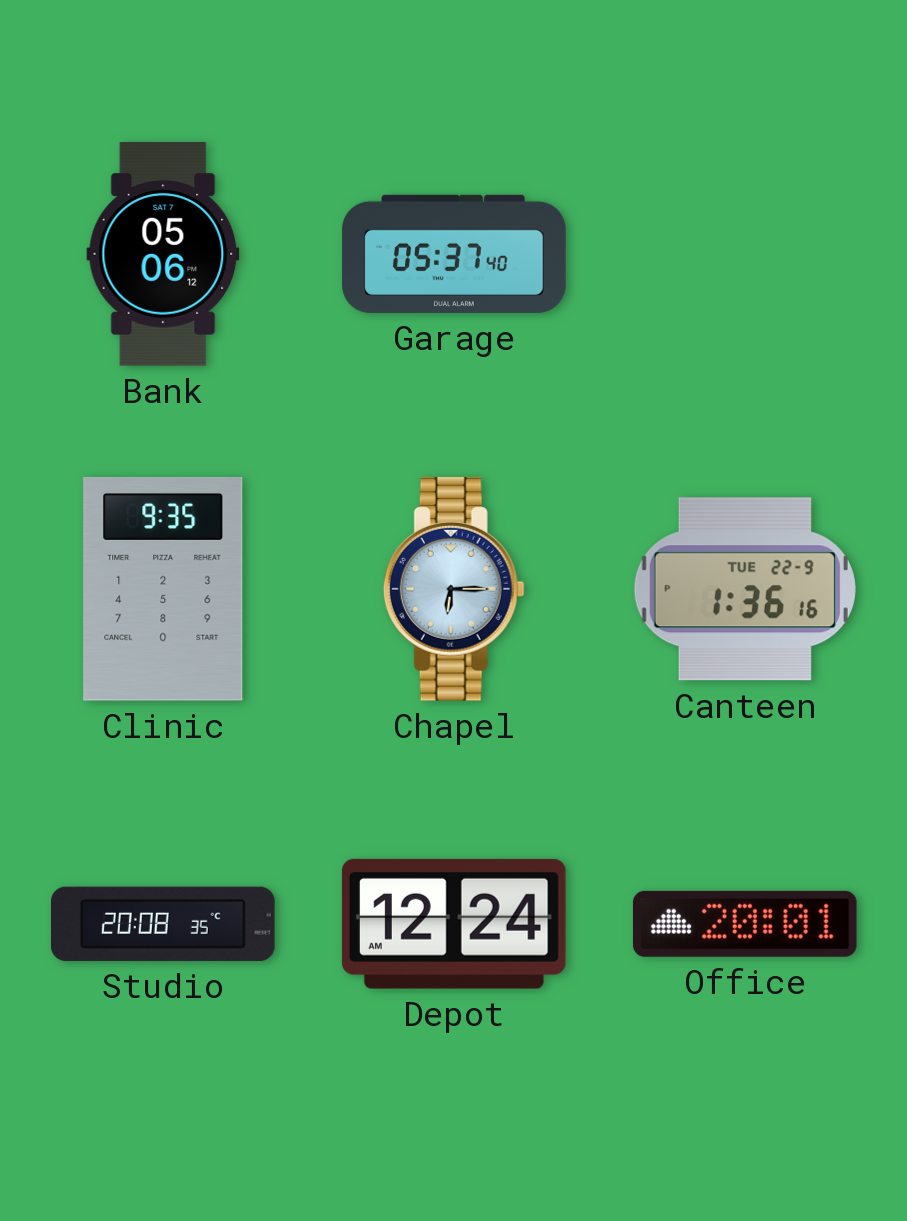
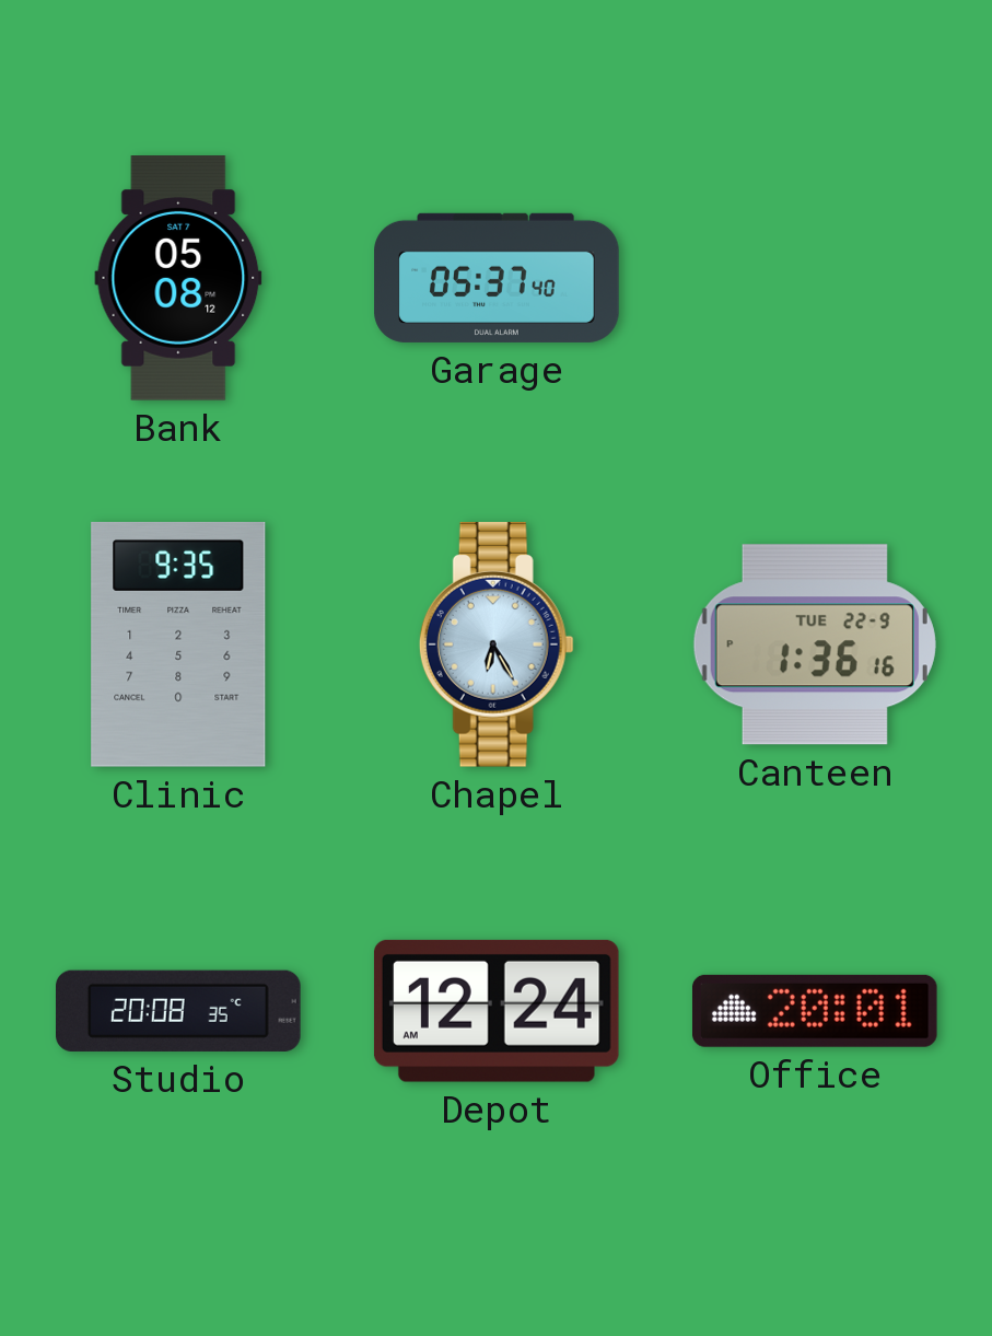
Bank: 05:06 -> 05:08
Chapel: 6:15 -> 6:25
